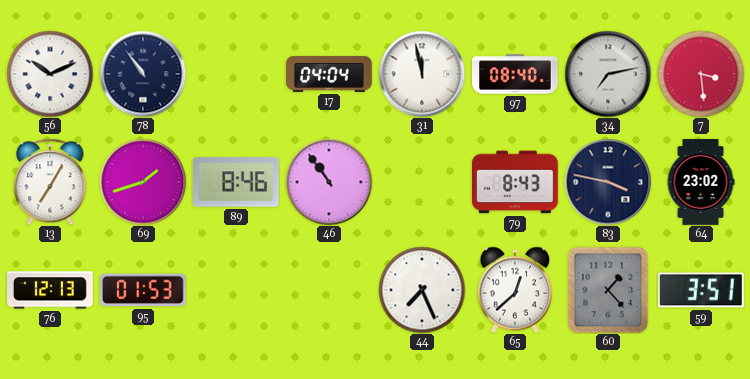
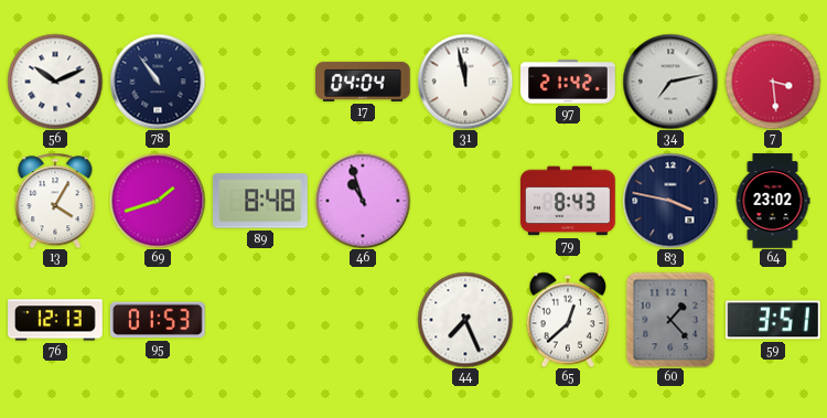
97: 08:40 -> 21:42
13: 7:05 -> 4:05
89: 8:46 -> 8:48
46: 10:54 -> 10:57
